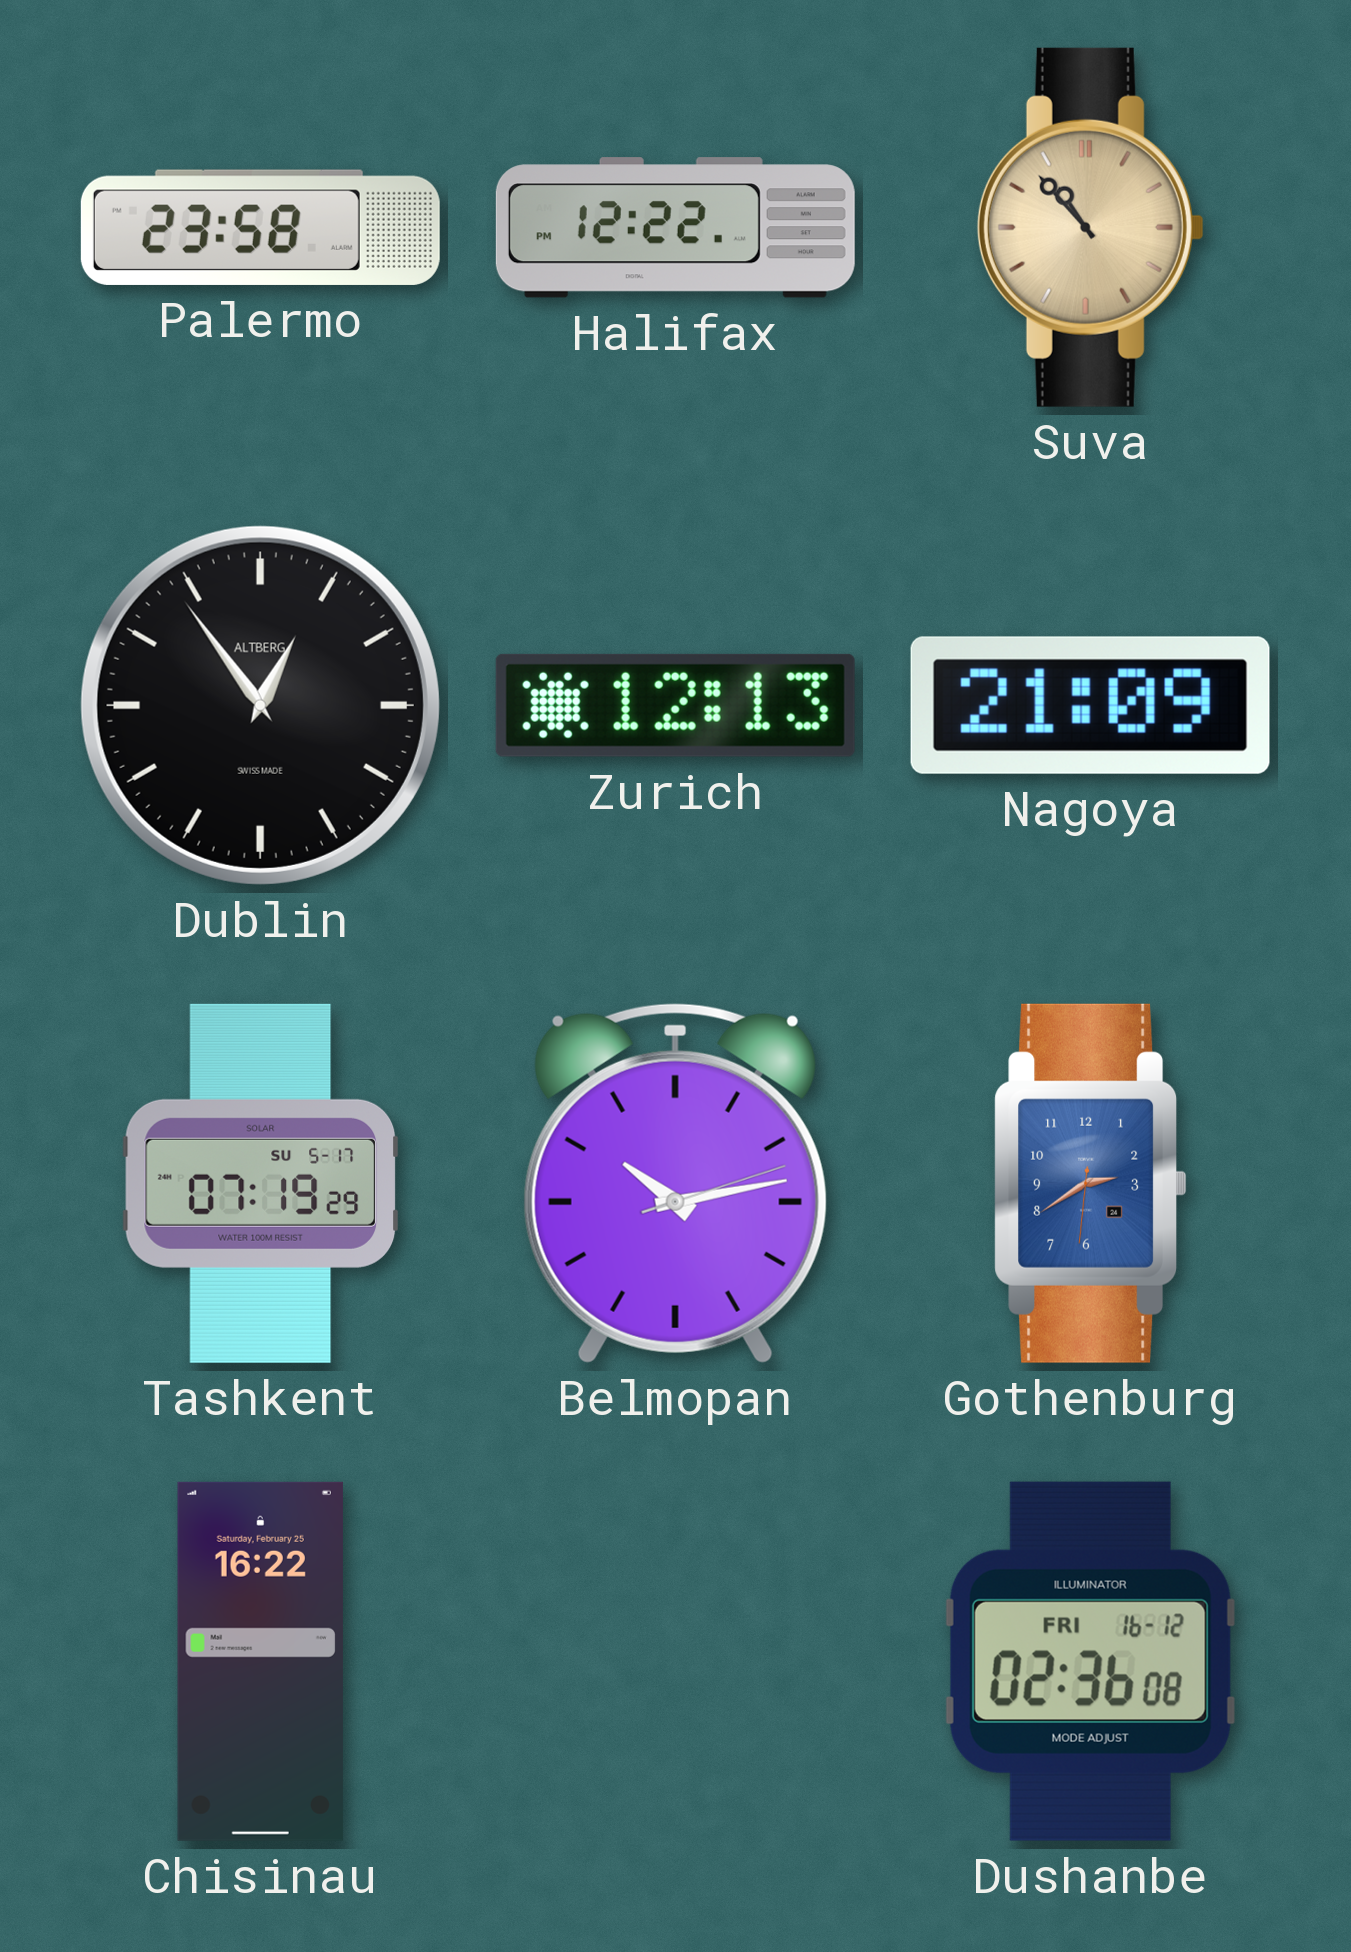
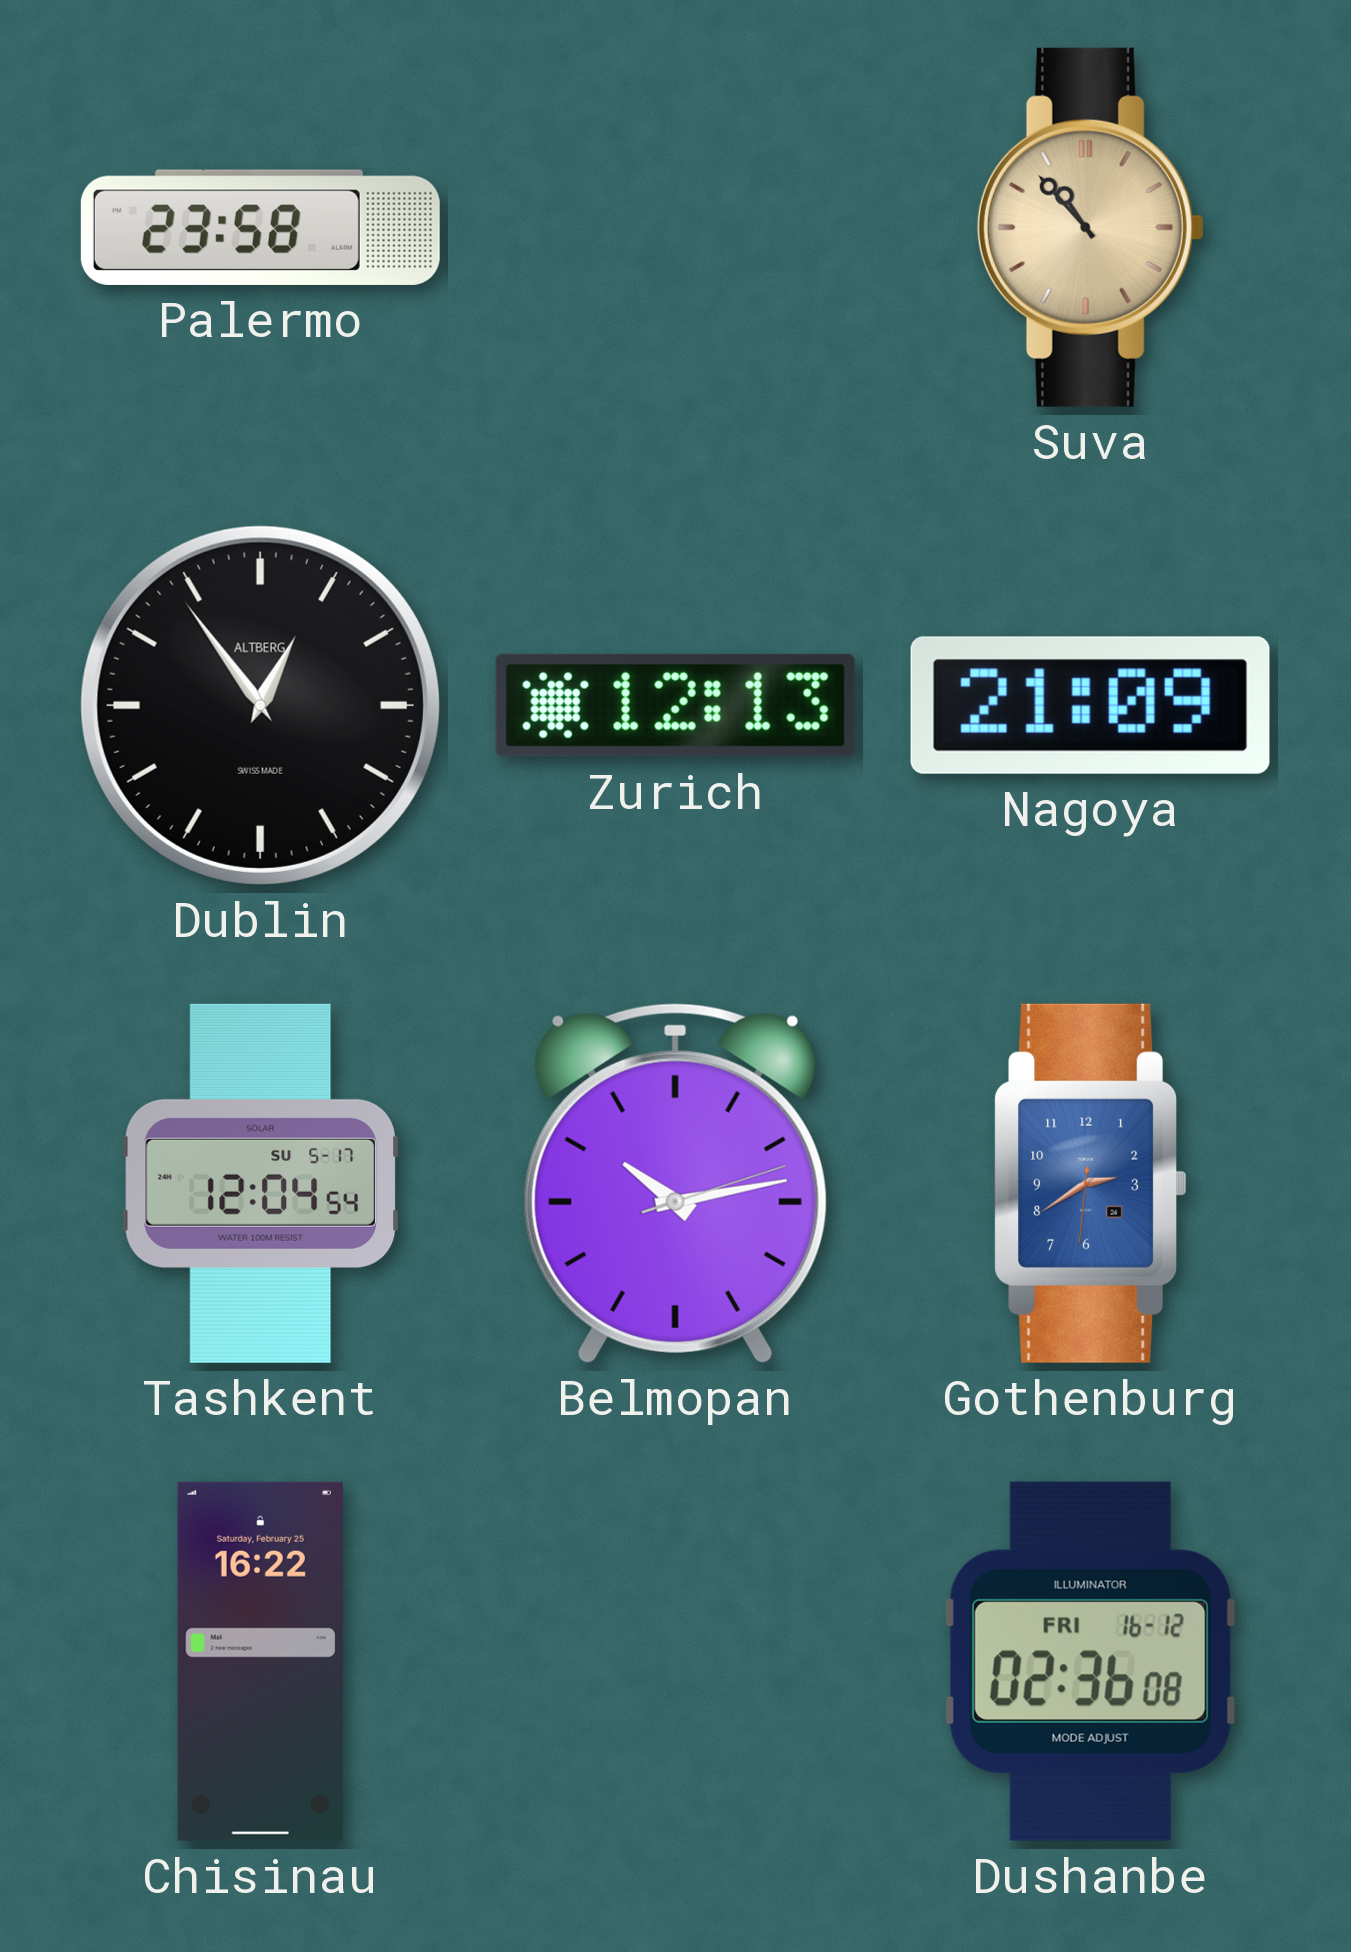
Halifax: 12:22 -> none
Tashkent: 07:19 -> 12:04
